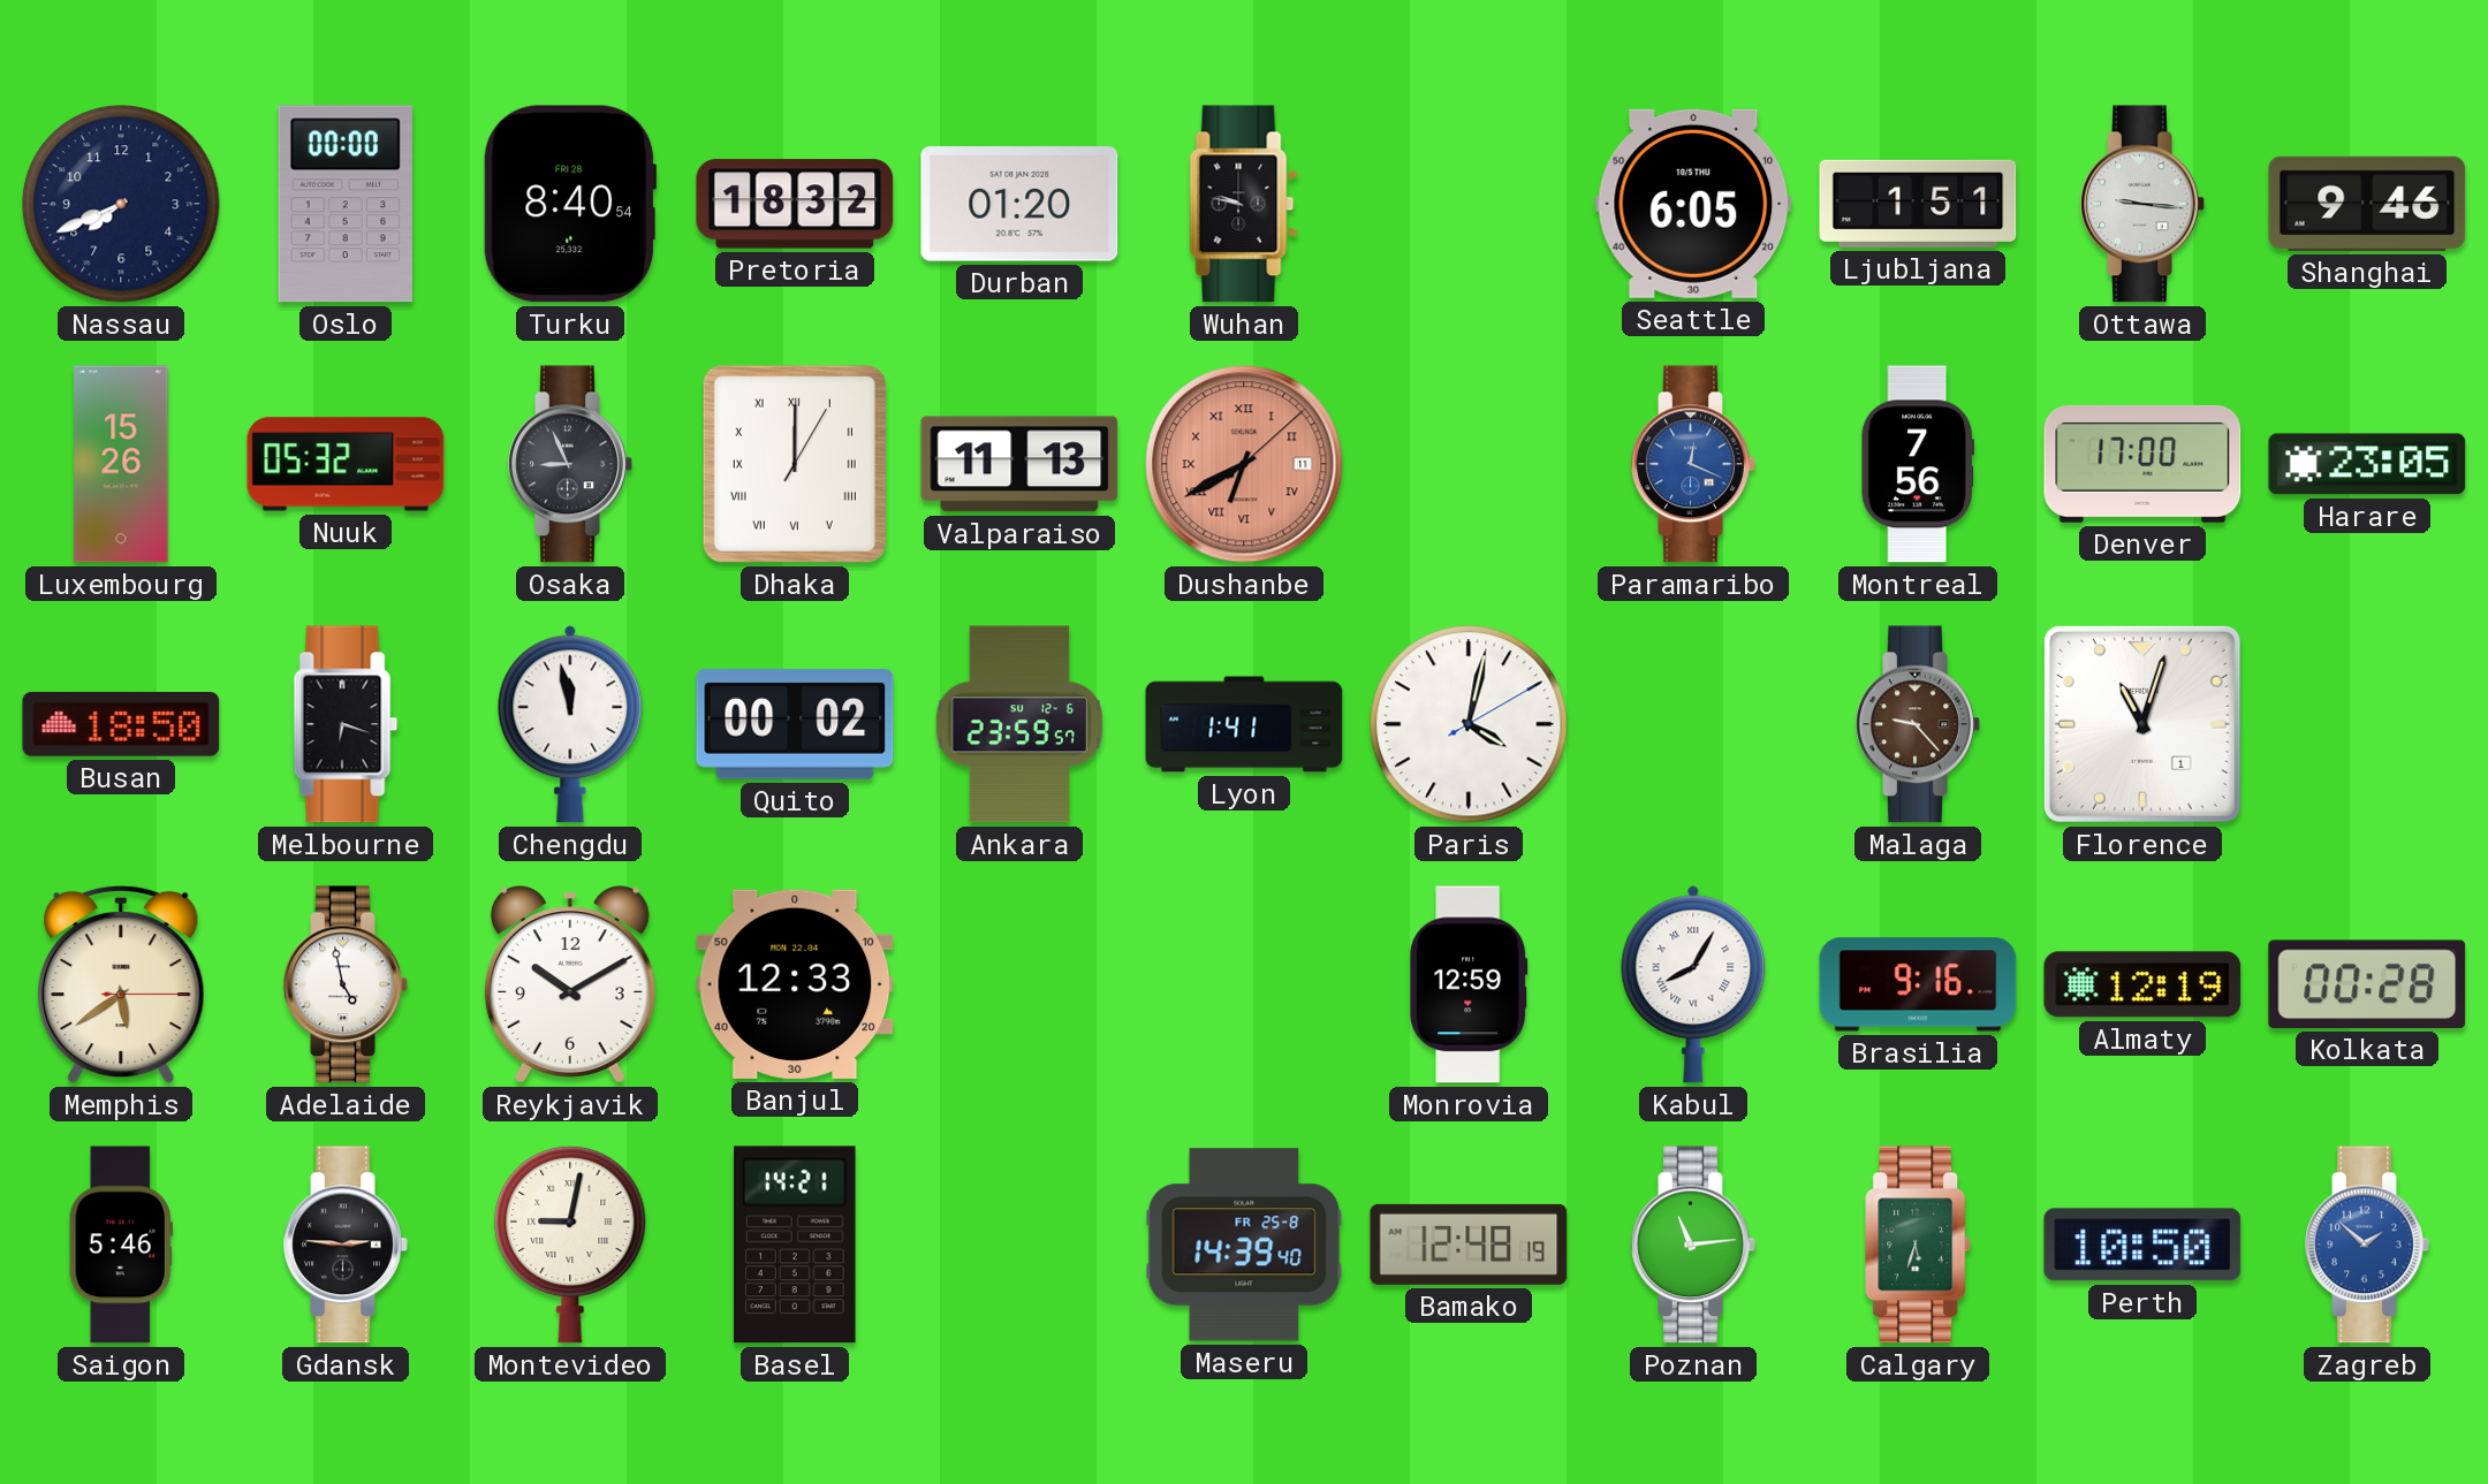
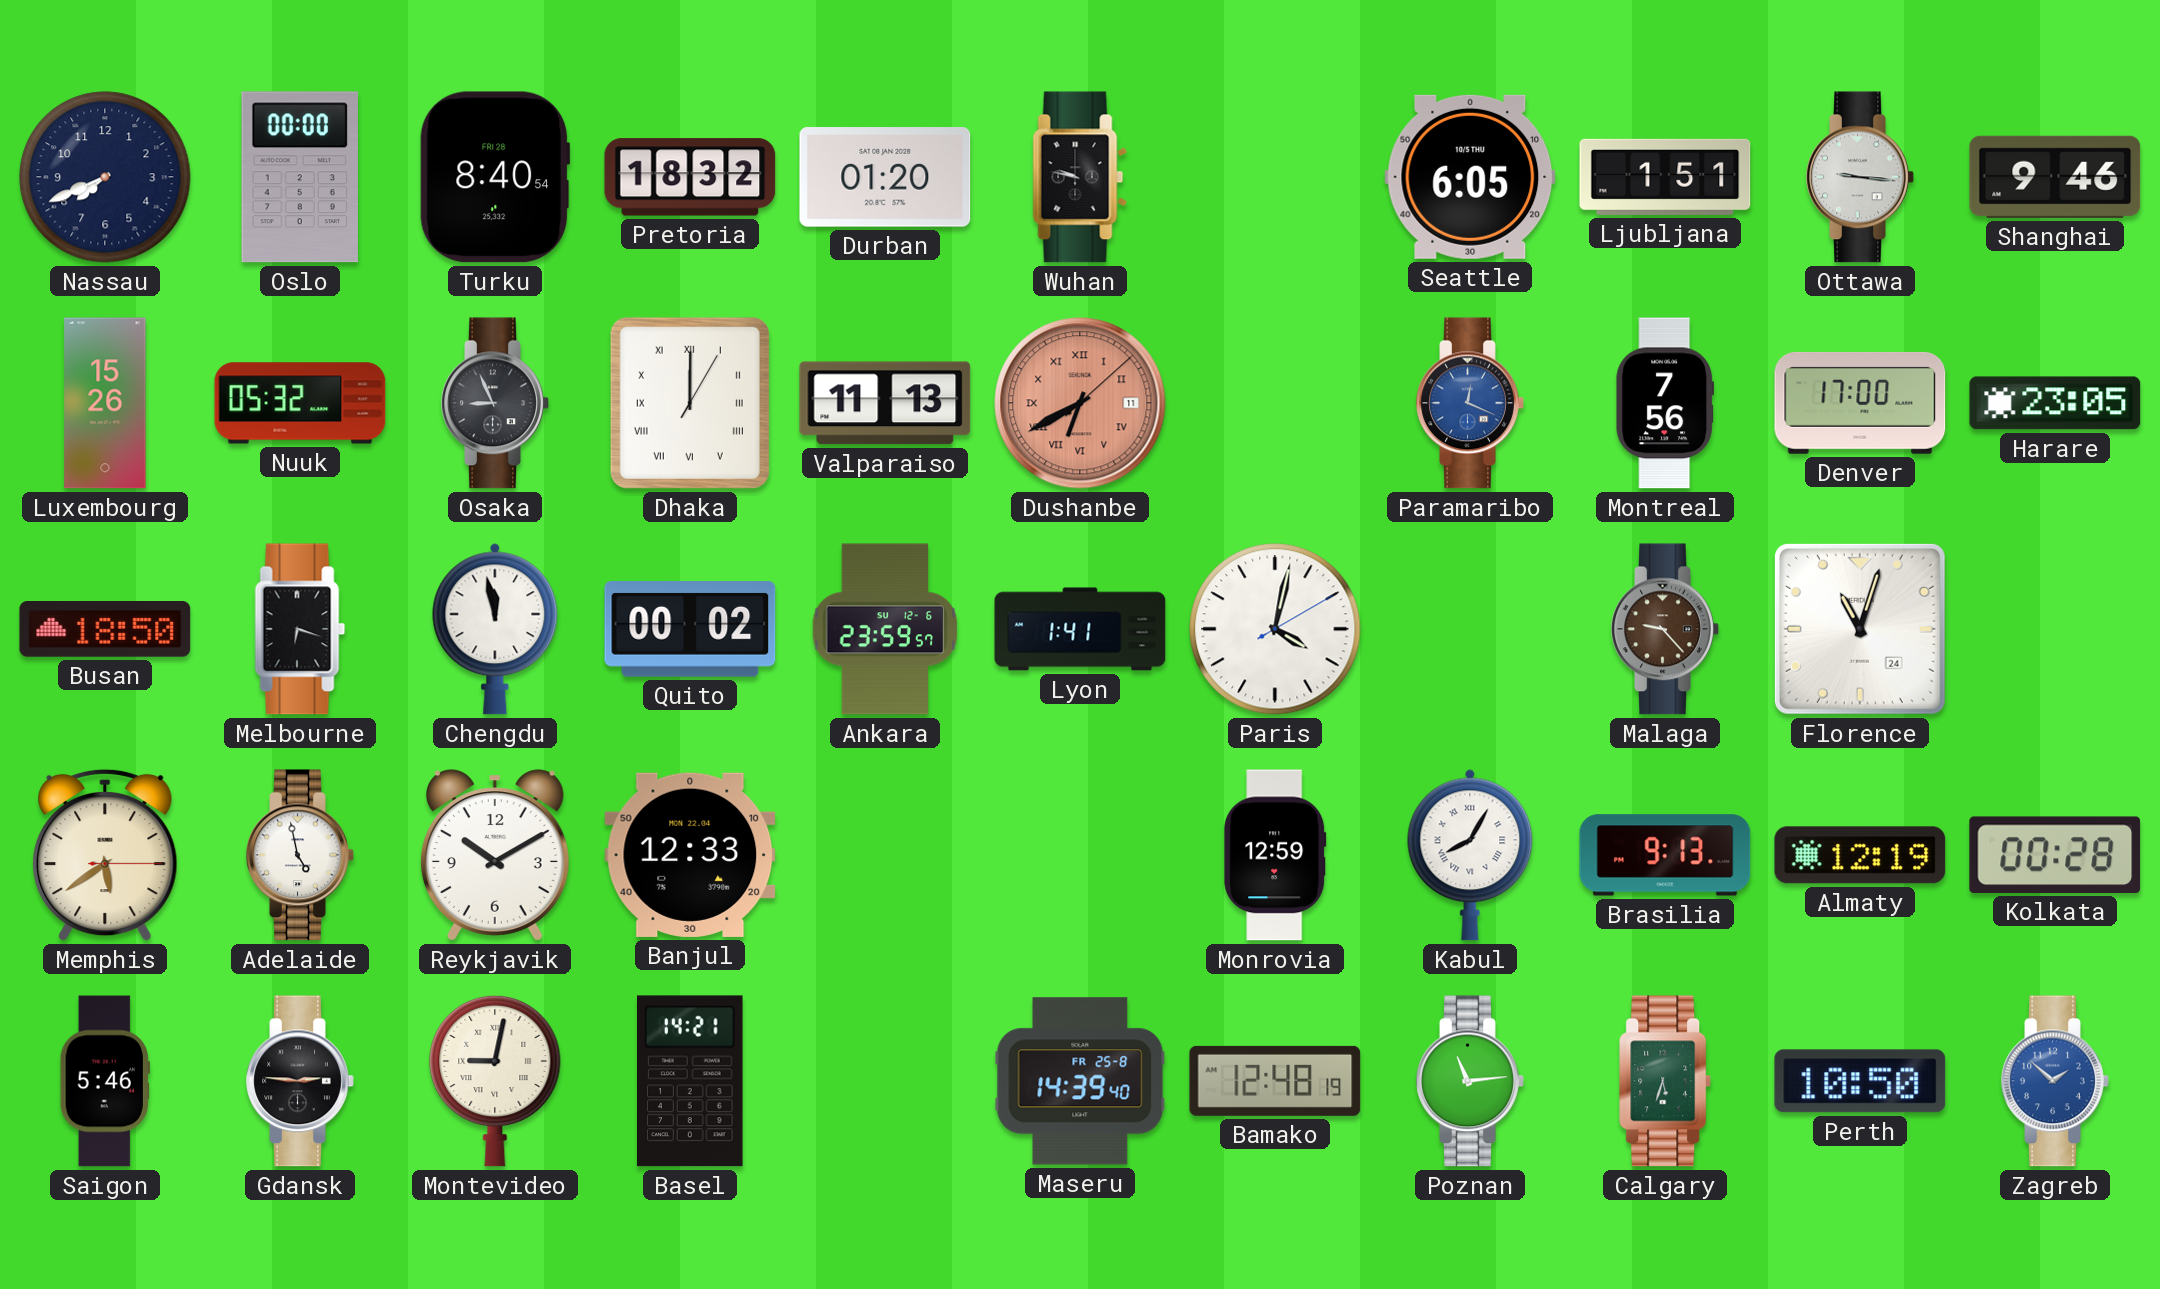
Florence date: 1 -> 24
Brasilia: 9:16 -> 9:13
